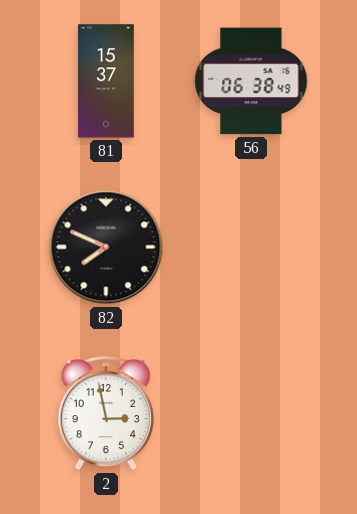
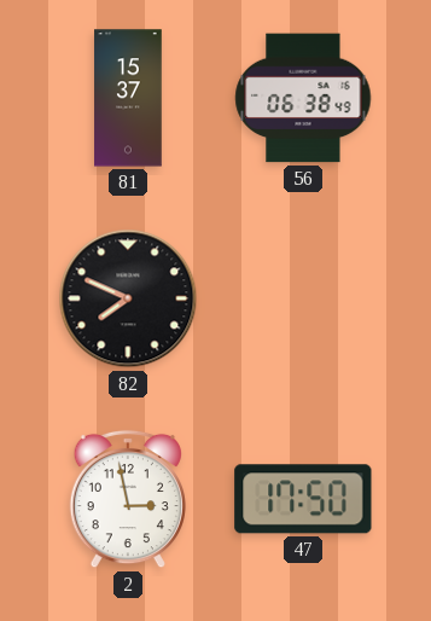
47: none -> 17:50
